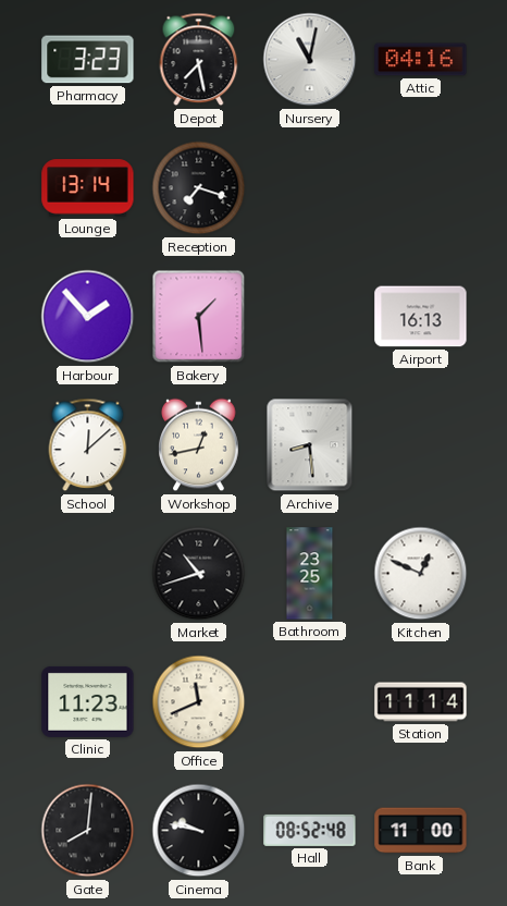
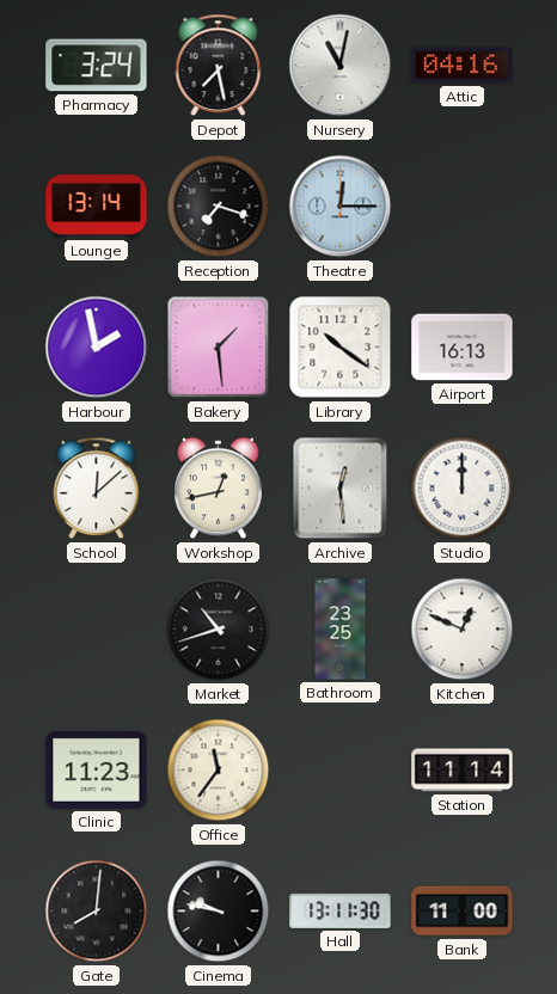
Pharmacy: 3:23 -> 3:24
Theatre: none -> 12:15
Harbour: 1:53 -> 1:58
Library: none -> 10:21
Archive: 8:29 -> 12:29
Studio: none -> 12:00
Office: 11:41 -> 11:36
Hall: 08:52 -> 13:11
